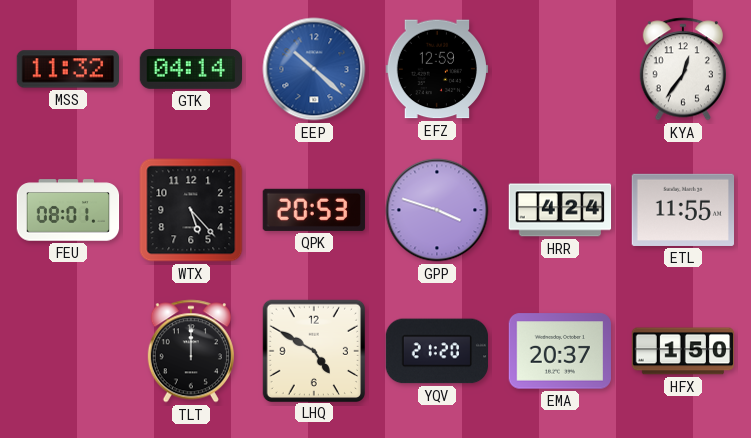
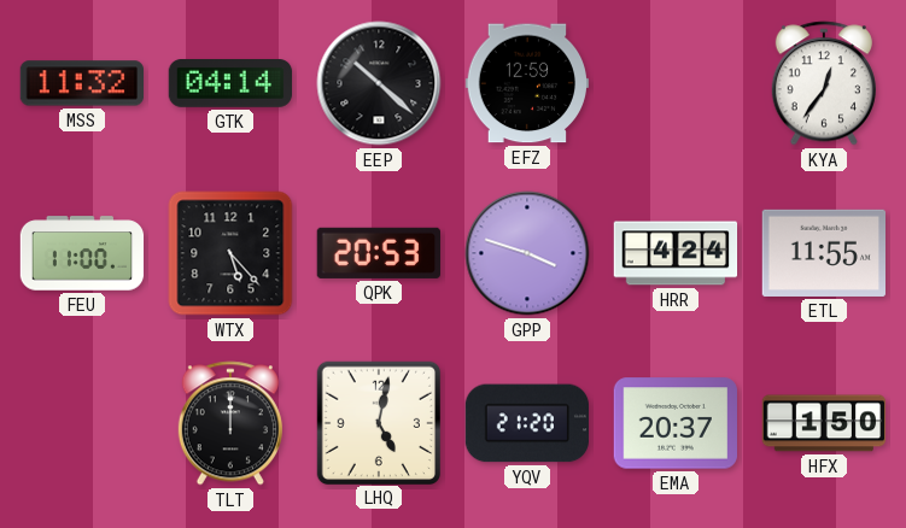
EEP dial: blue -> black
FEU: 08:01 -> 11:00
LHQ: 4:50 -> 5:02
